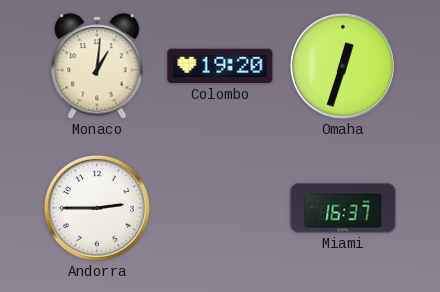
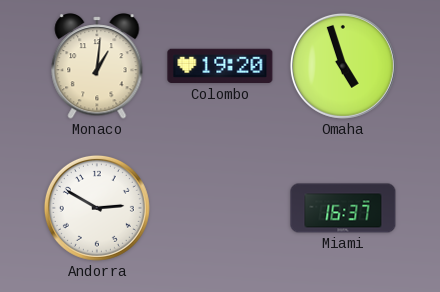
Omaha: 12:33 -> 4:57
Andorra: 2:45 -> 2:50
